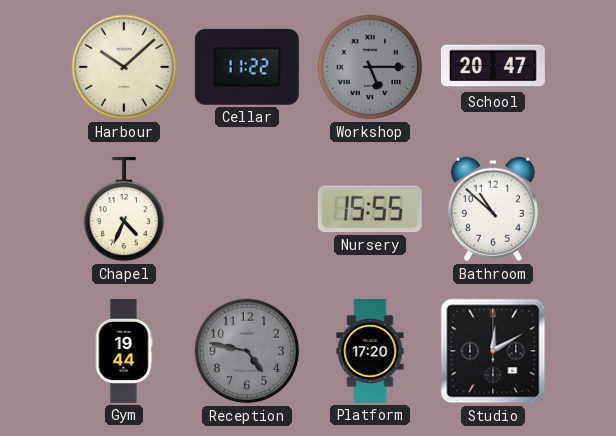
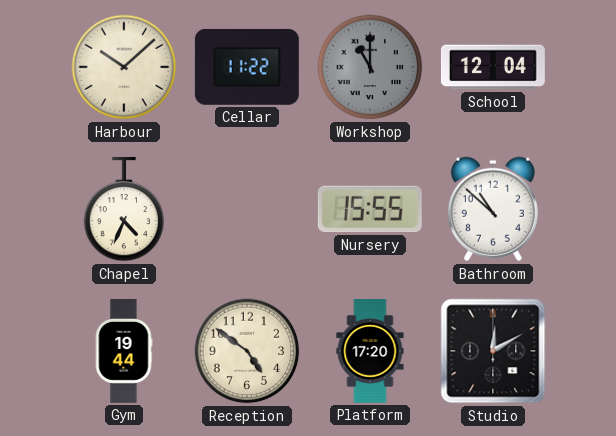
Workshop: 5:15 -> 11:00
School: 20:47 -> 12:04
Reception: 4:47 -> 4:51
Reception dial: grey -> cream
